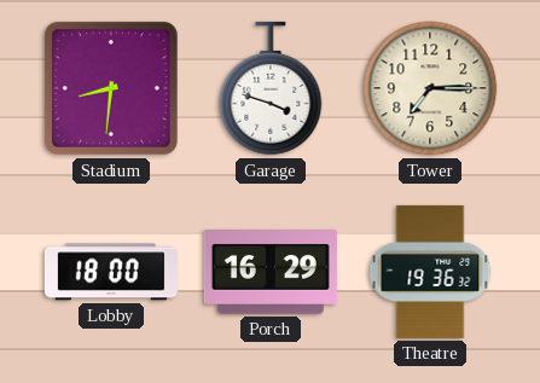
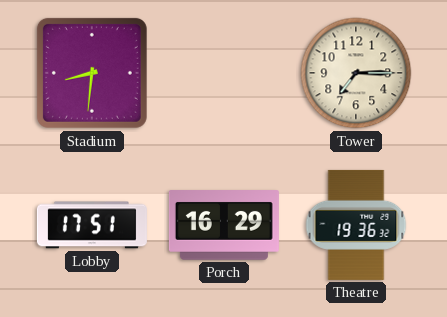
Garage: 3:48 -> none
Lobby: 18:00 -> 17:51
